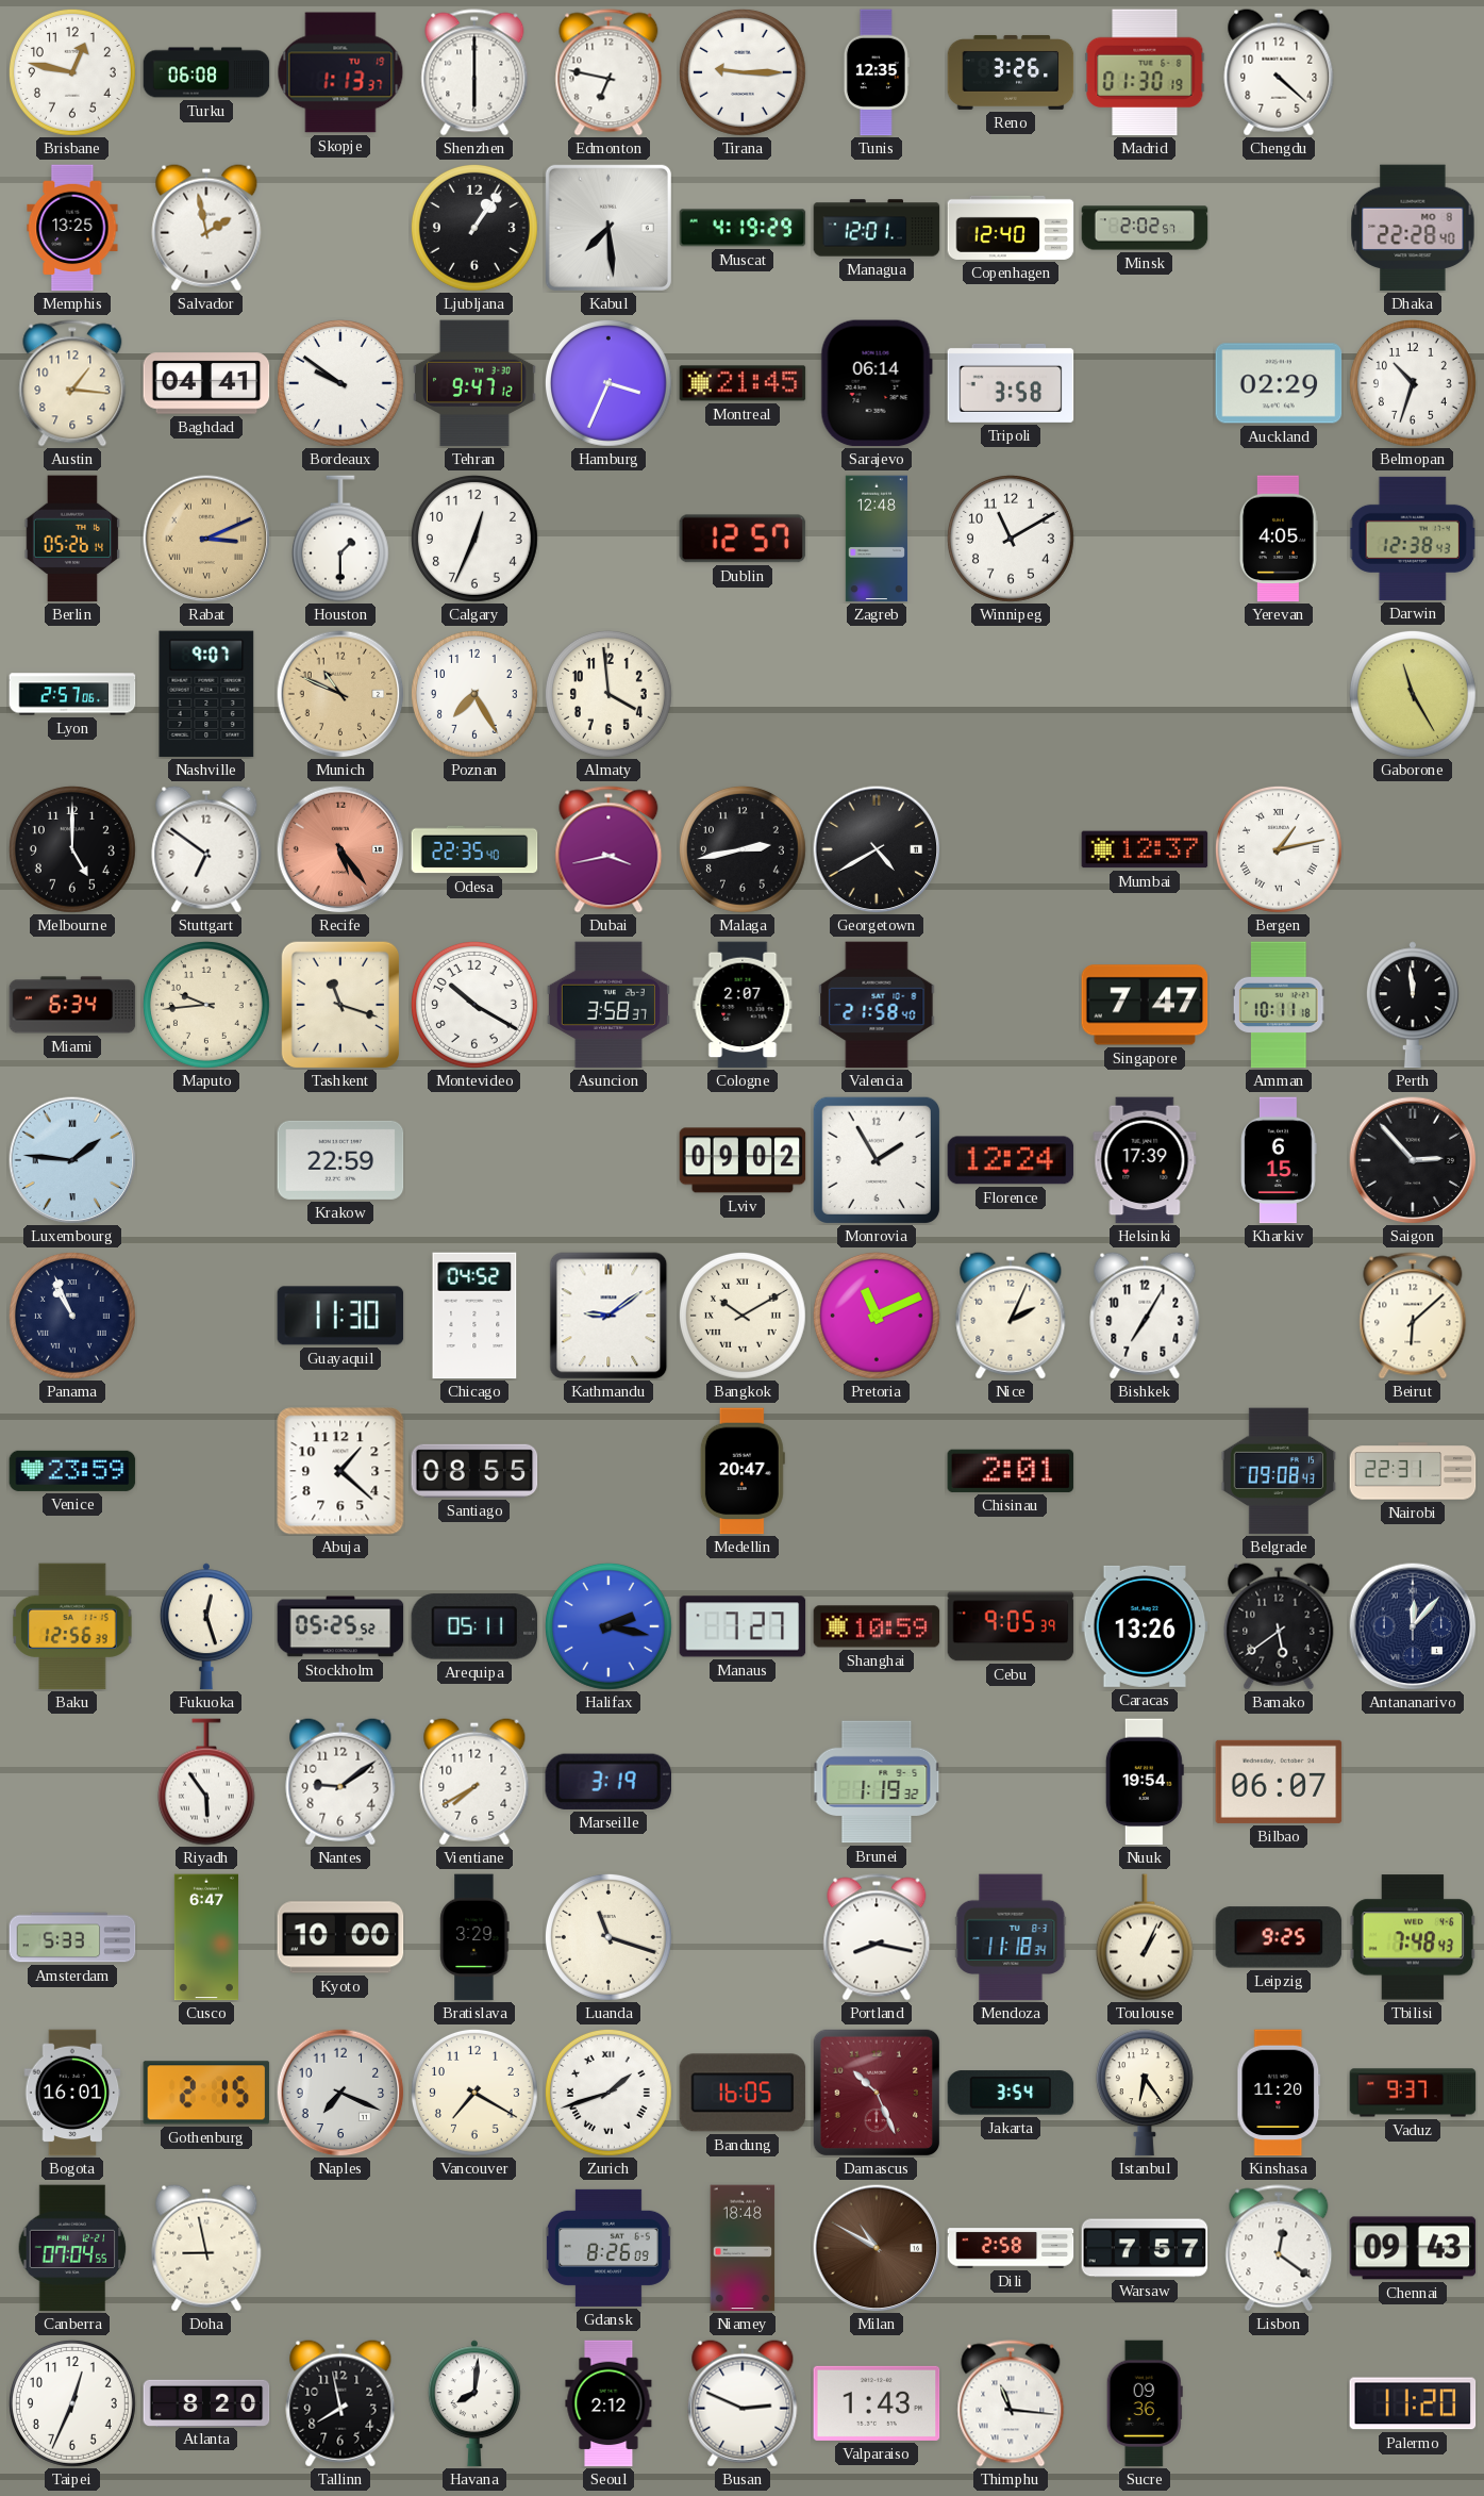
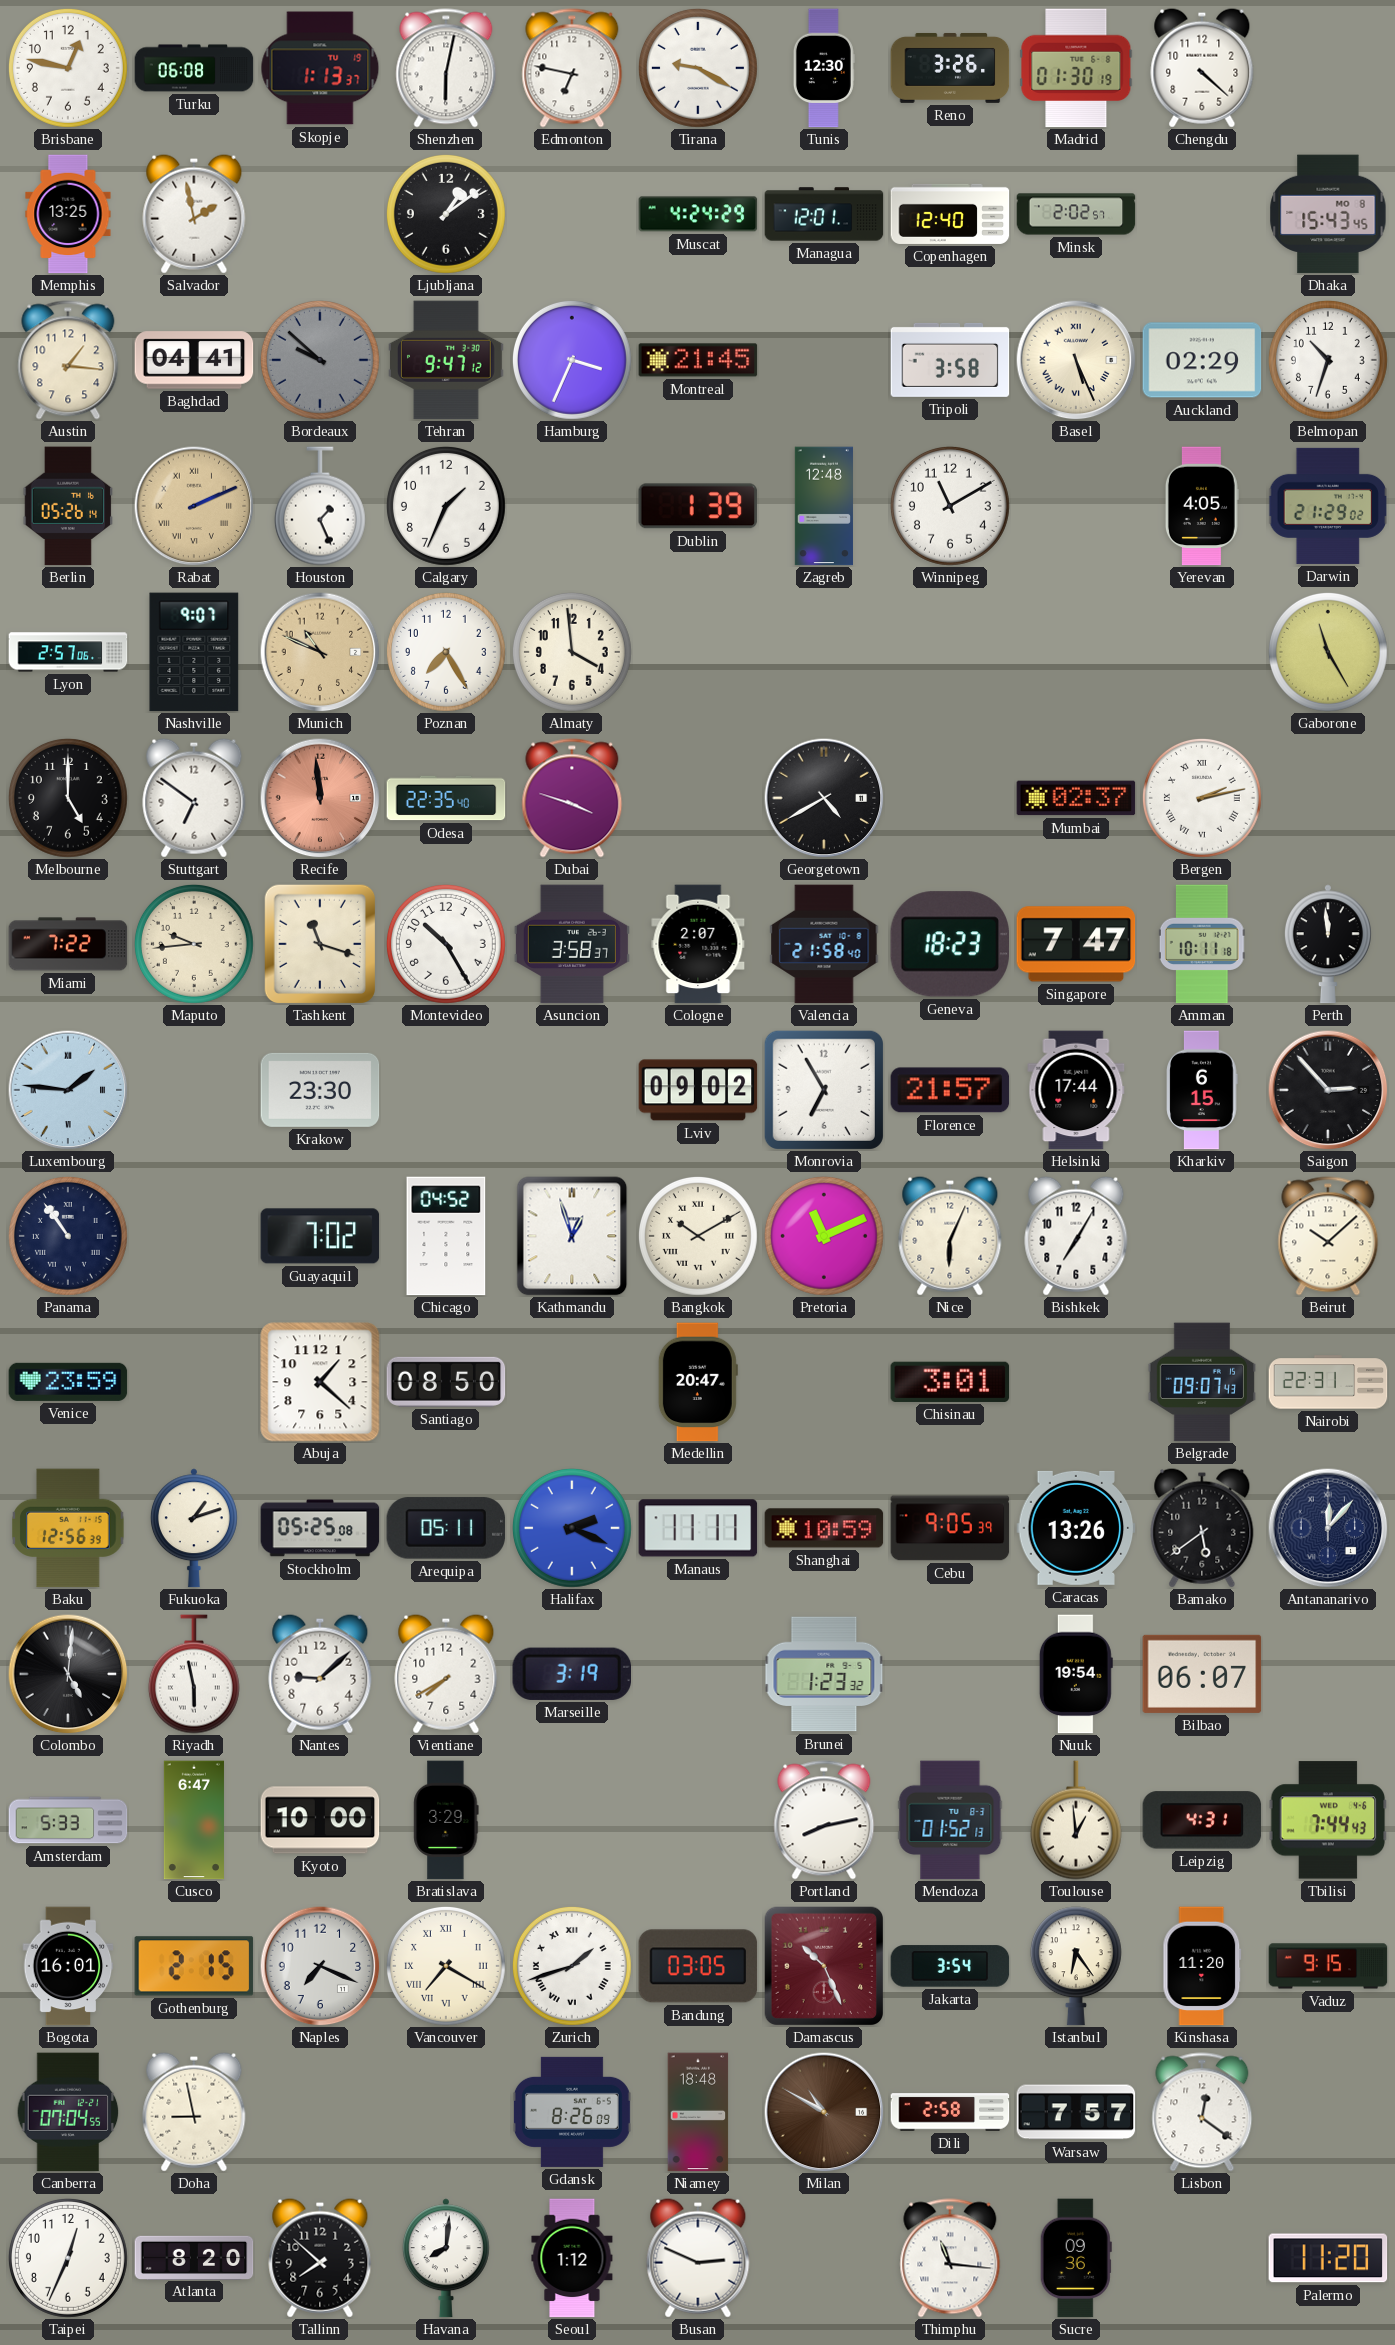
Shenzhen: 6:00 -> 6:02
Tirana: 9:15 -> 9:20
Tunis: 12:35 -> 12:30
Ljubljana: 1:06 -> 1:09
Kabul: 7:29 -> none
Muscat: 4:19 -> 4:24
Dhaka: 22:28 -> 15:43
Bordeaux: 9:51 -> 9:52
Bordeaux dial: white -> grey
Sarajevo: 06:14 -> none
Basel: none -> 5:26
Rabat: 3:11 -> 2:11
Houston: 1:30 -> 1:26
Calgary: 12:34 -> 1:34
Dublin: 12:57 -> 1:39
Darwin: 12:38 -> 21:29
Recife: 5:24 -> 11:59
Dubai: 3:43 -> 3:48
Malaga: 2:43 -> none
Mumbai: 12:37 -> 02:37
Bergen: 1:13 -> 2:13
Miami: 6:34 -> 7:22
Montevideo: 10:20 -> 10:25
Geneva: none -> 18:23
Krakow: 22:59 -> 23:30
Monrovia: 1:55 -> 6:55
Florence: 12:24 -> 21:57
Helsinki: 17:39 -> 17:44
Panama: 10:56 -> 10:54
Guayaquil: 11:30 -> 7:02
Kathmandu: 9:09 -> 12:57
Nice: 2:04 -> 6:04
Beirut: 6:08 -> 10:08
Santiago: 08:55 -> 08:50
Chisinau: 2:01 -> 3:01
Belgrade: 09:08 -> 09:07
Fukuoka: 12:27 -> 1:12
Stockholm: 05:25:52 -> 05:25:08
Halifax: 2:17 -> 2:19
Manaus: 7:27 -> 11:11
Colombo: none -> 5:01
Riyadh: 5:54 -> 5:58
Nantes: 9:09 -> 9:08
Brunei: 1:19 -> 1:23
Luanda: 11:18 -> none
Portland: 8:17 -> 8:13
Mendoza: 11:18 -> 01:52
Toulouse: 1:04 -> 12:59
Leipzig: 9:25 -> 4:31
Tbilisi: 7:48 -> 7:44
Vancouver numerals: Arabic -> Roman
Bandung: 16:05 -> 03:05
Vaduz: 9:37 -> 9:15
Chennai: 09:43 -> none
Tallinn: 7:58 -> 7:52
Seoul: 2:12 -> 1:12
Valparaiso: 1:43 -> none
